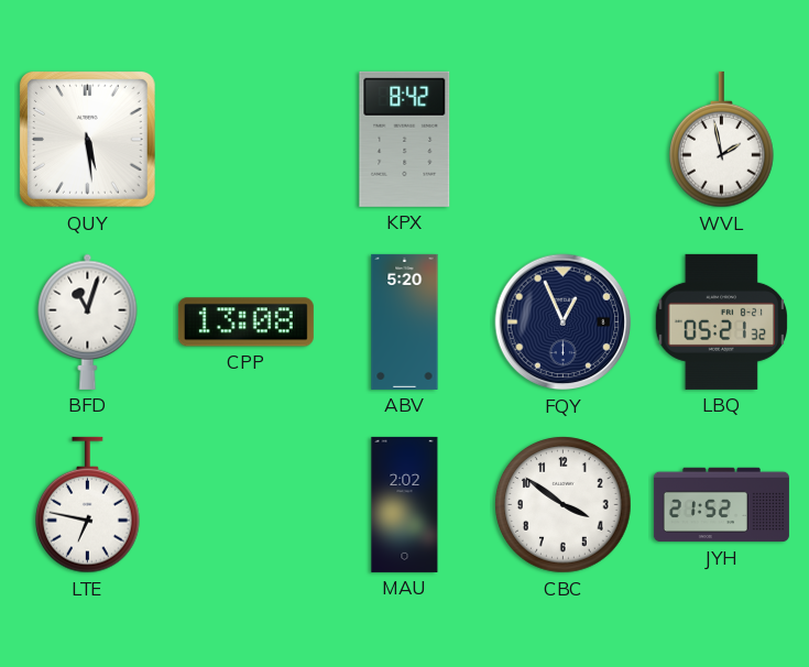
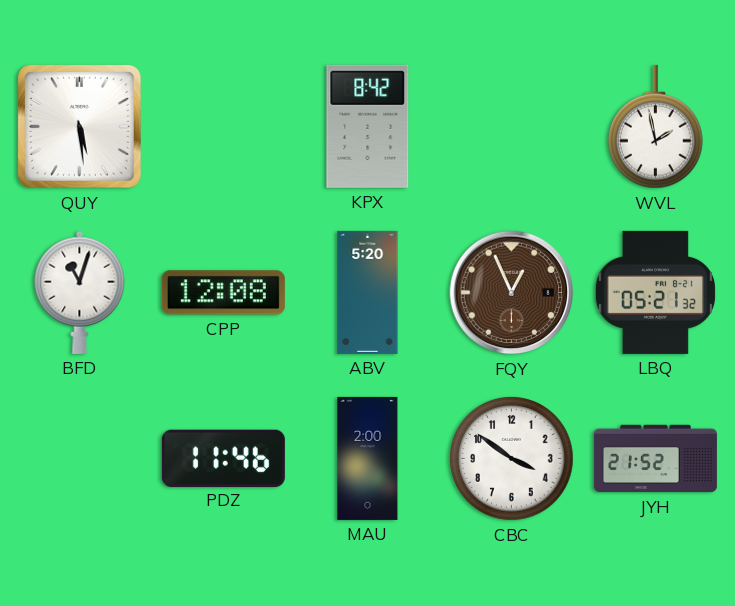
CPP: 13:08 -> 12:08
FQY dial: navy -> brown
LTE: 6:47 -> none
PDZ: none -> 11:46
MAU: 2:02 -> 2:00
